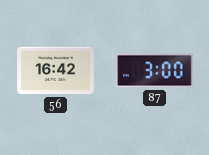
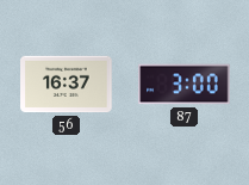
56: 16:42 -> 16:37
